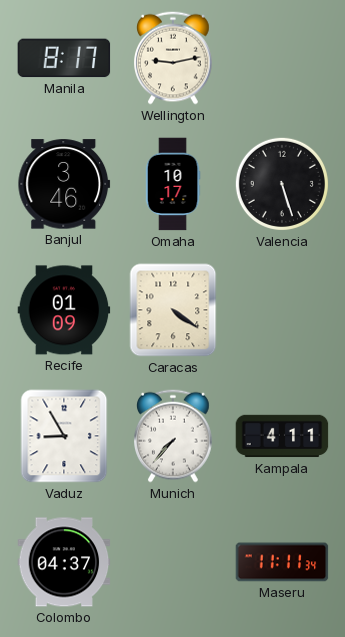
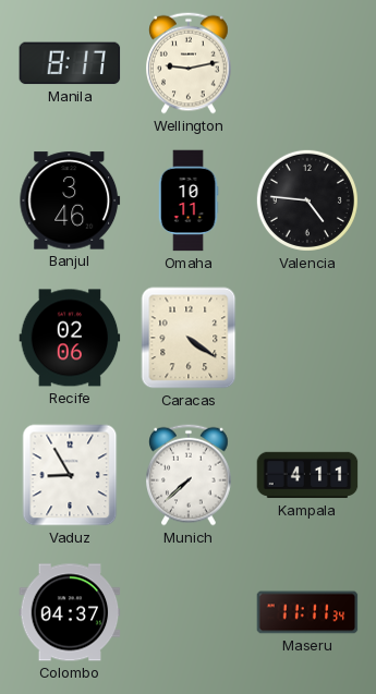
Omaha: 10:17 -> 10:11
Valencia: 5:27 -> 4:46
Recife: 01:09 -> 02:06
Munich: 7:37 -> 7:38
